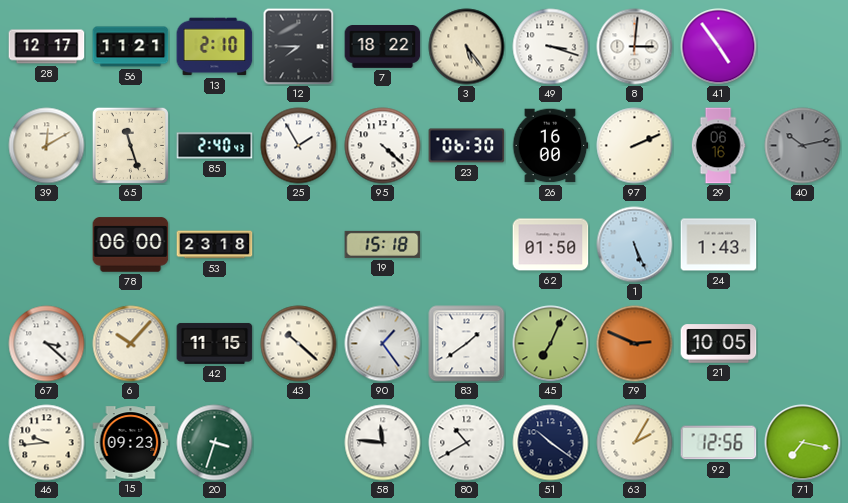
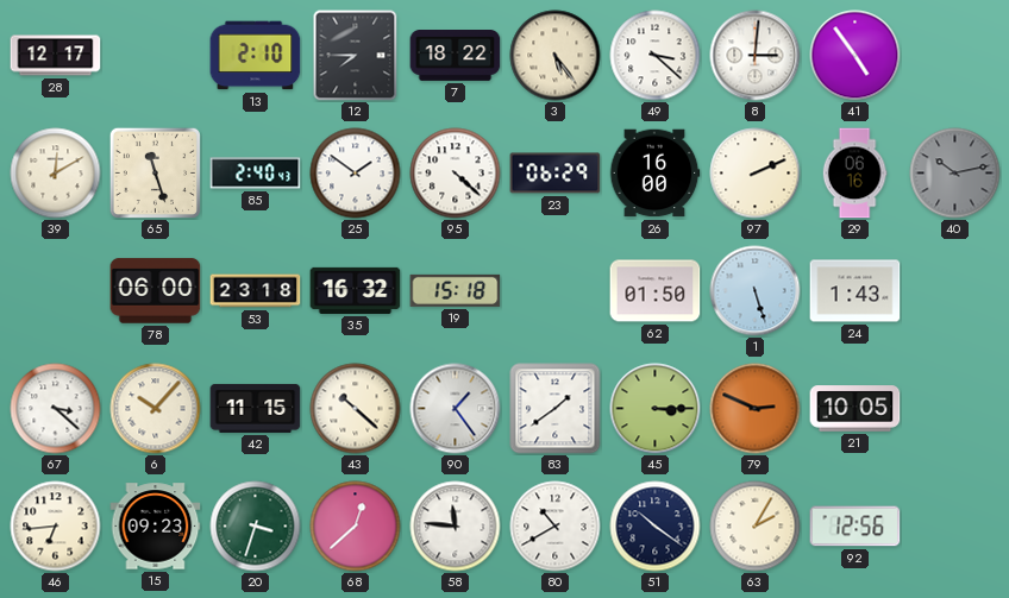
56: 11:21 -> none
49: 3:18 -> 3:22
25: 1:55 -> 1:51
23: 06:30 -> 06:29
35: none -> 16:32
1: 5:26 -> 5:27
45: 7:04 -> 3:15
46: 9:44 -> 6:44
68: none -> 12:38
71: 7:17 -> none
